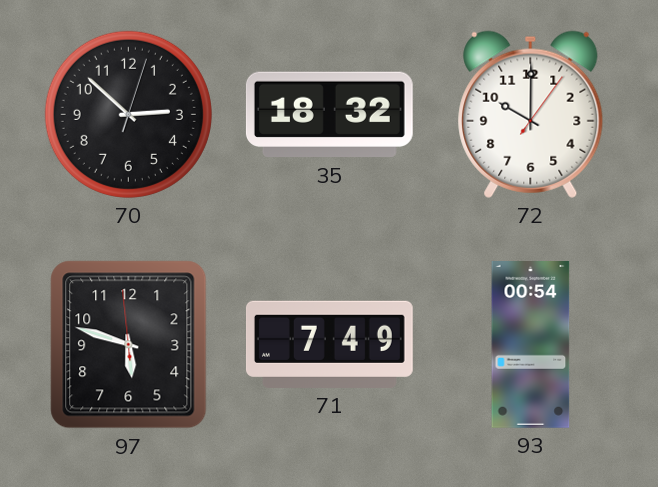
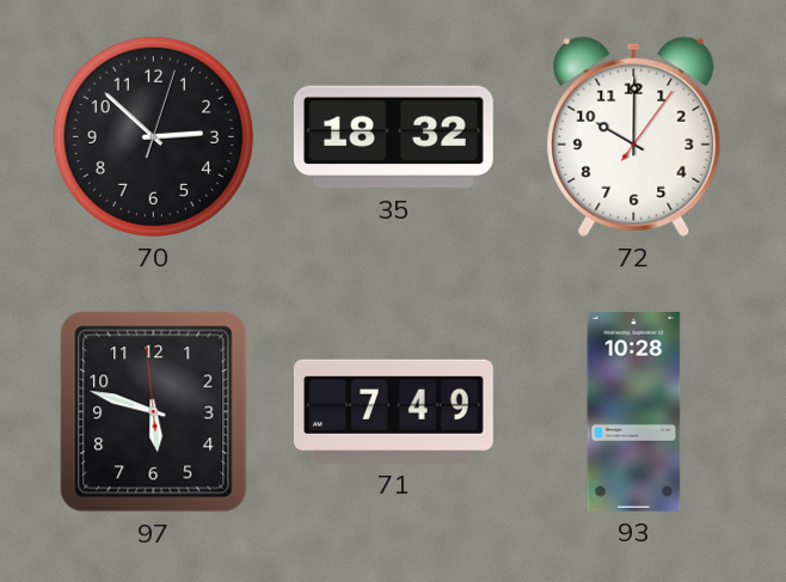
93: 00:54 -> 10:28
